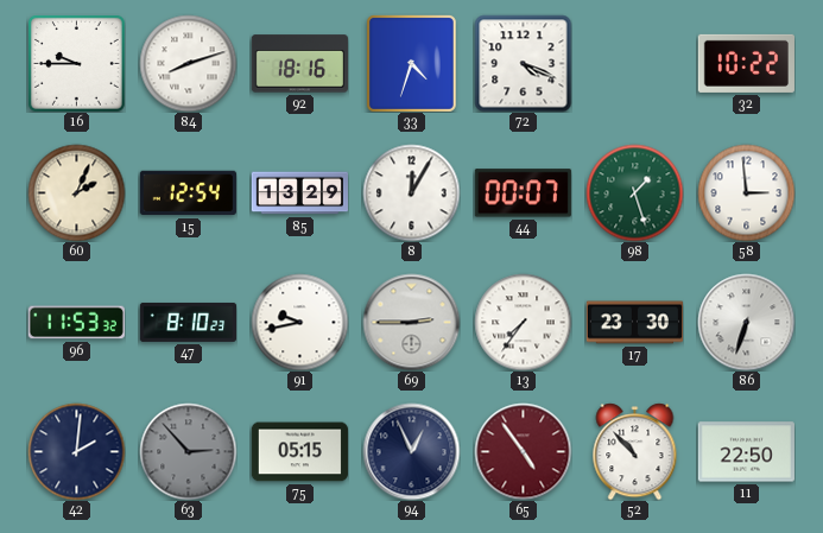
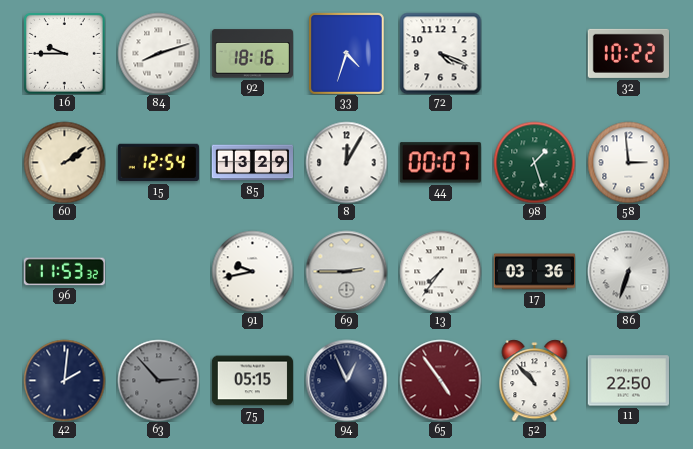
60: 2:04 -> 2:09
47: 8:10 -> none
17: 23:30 -> 03:36
